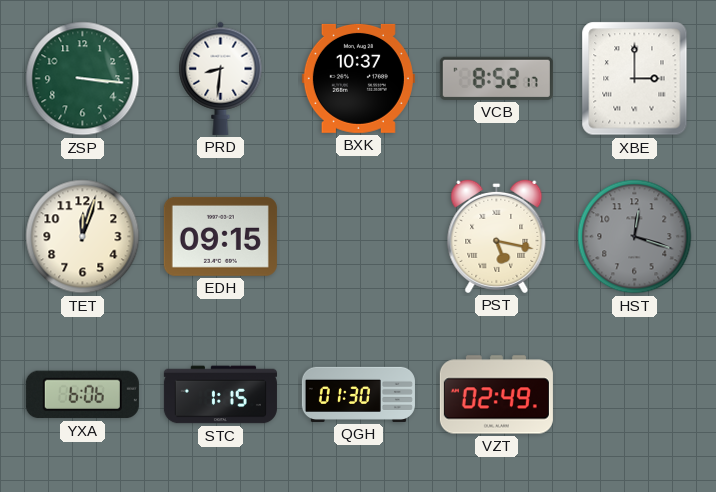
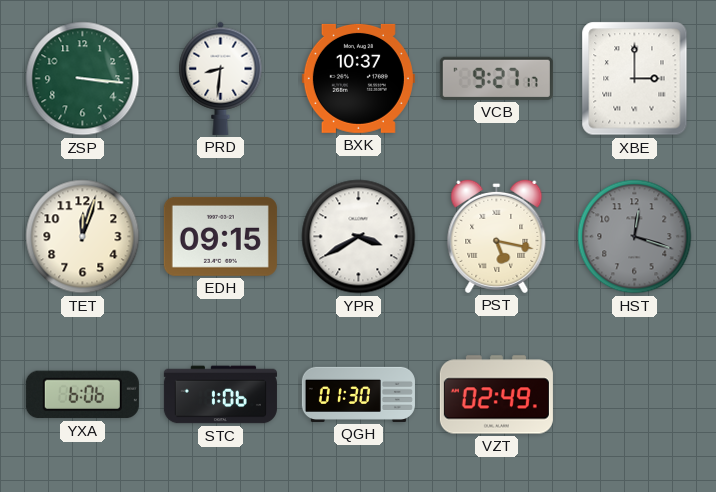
VCB: 8:52 -> 9:27
YPR: none -> 3:40
STC: 1:15 -> 1:06
